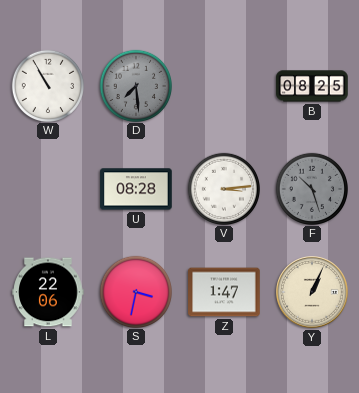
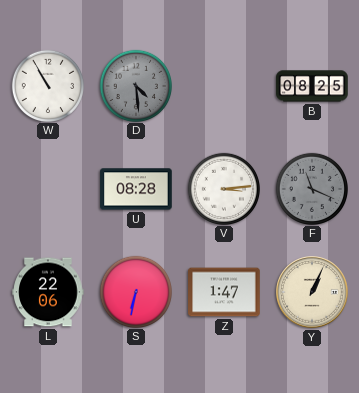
D: 7:29 -> 4:29
F: 10:27 -> 11:19
S: 3:32 -> 6:32
